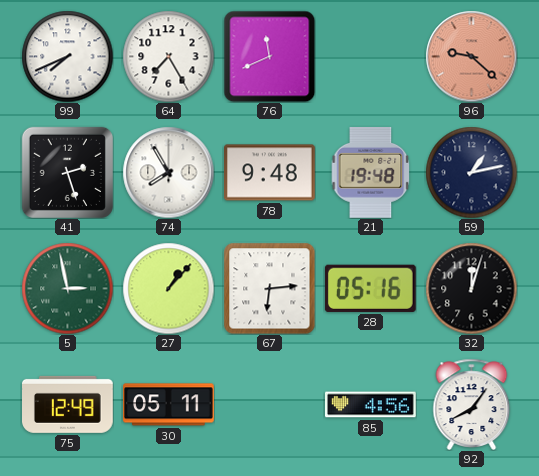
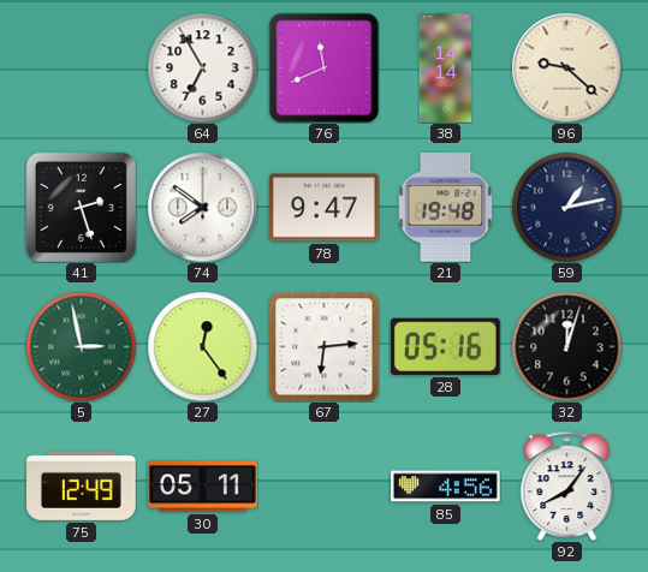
99: 7:41 -> none
64: 7:25 -> 6:55
38: none -> 14:14
96 dial: salmon -> cream
74: 7:55 -> 7:51
78: 9:48 -> 9:47
27: 1:07 -> 12:24
